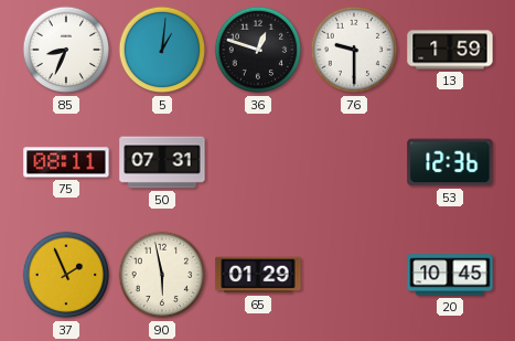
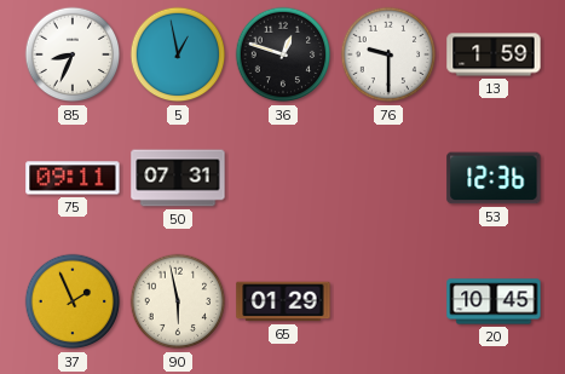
5: 1:01 -> 12:58
75: 08:11 -> 09:11
